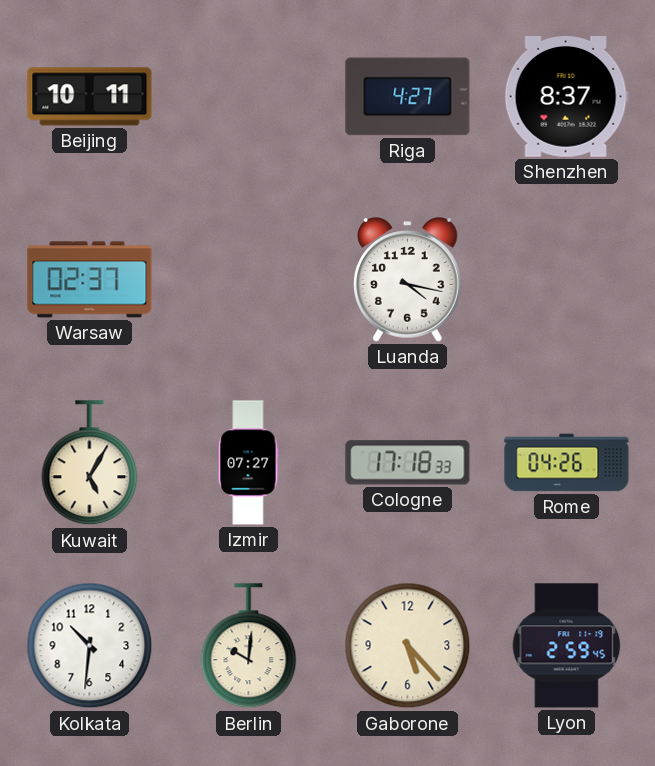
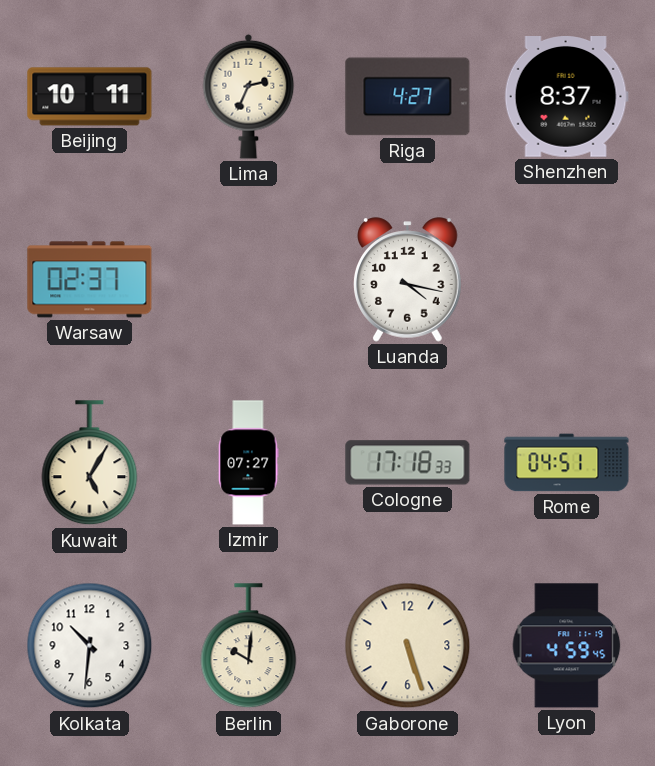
Lima: none -> 2:34
Rome: 04:26 -> 04:51
Gaborone: 5:23 -> 5:27
Lyon: 2:59 -> 4:59
